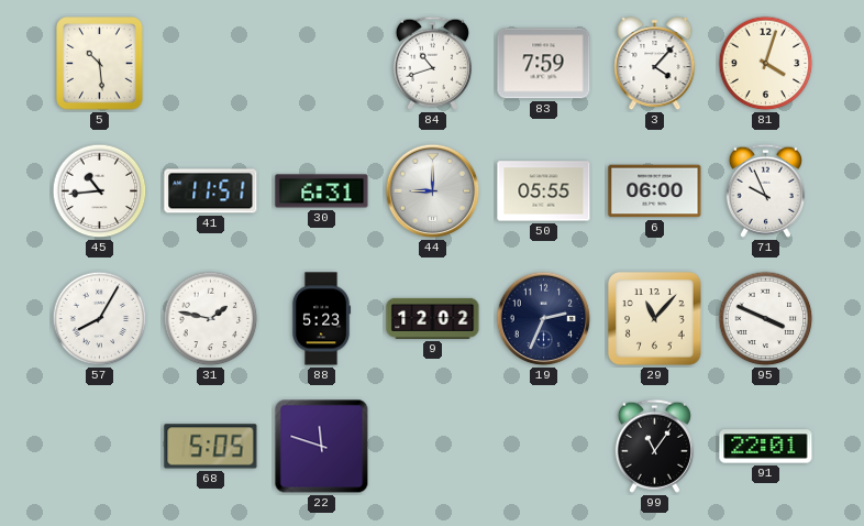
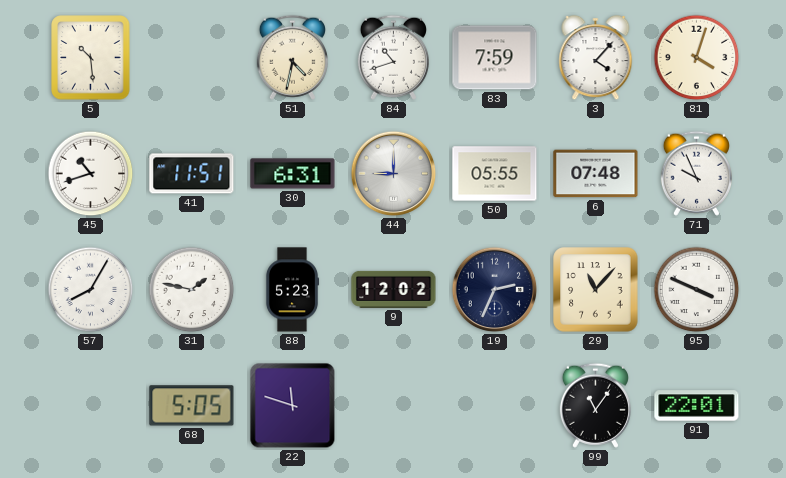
51: none -> 4:32
45: 10:44 -> 10:42
6: 06:00 -> 07:48
